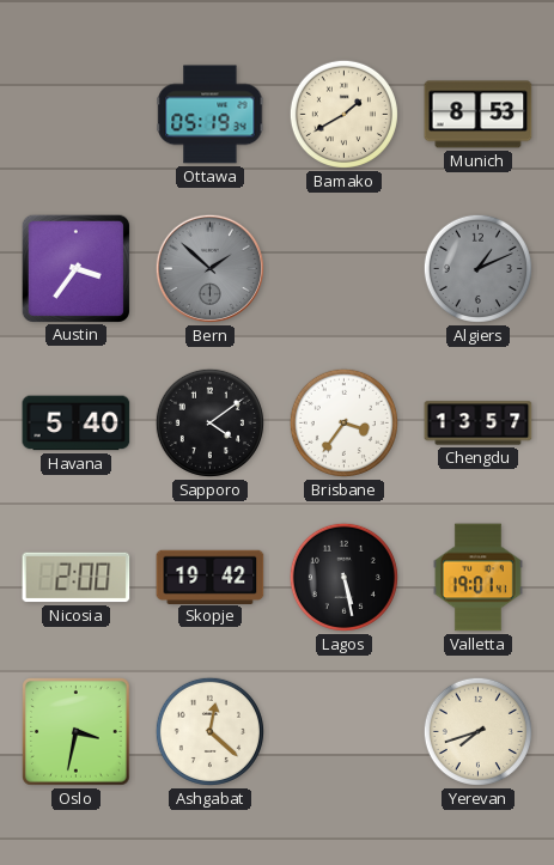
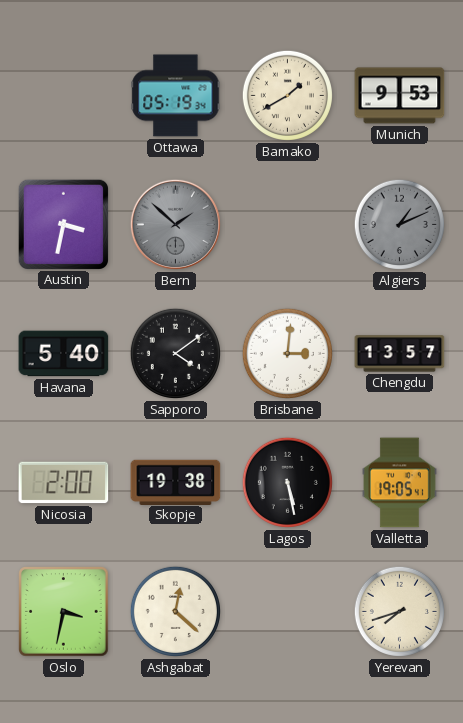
Munich: 8:53 -> 9:53
Austin: 3:36 -> 3:32
Brisbane: 3:36 -> 3:01
Skopje: 19:42 -> 19:38
Valletta: 19:01 -> 19:05
